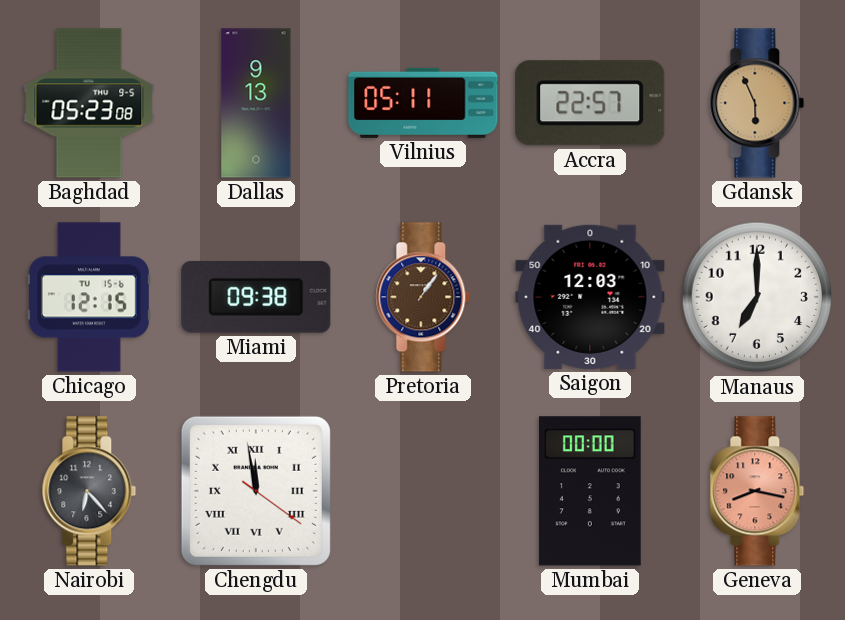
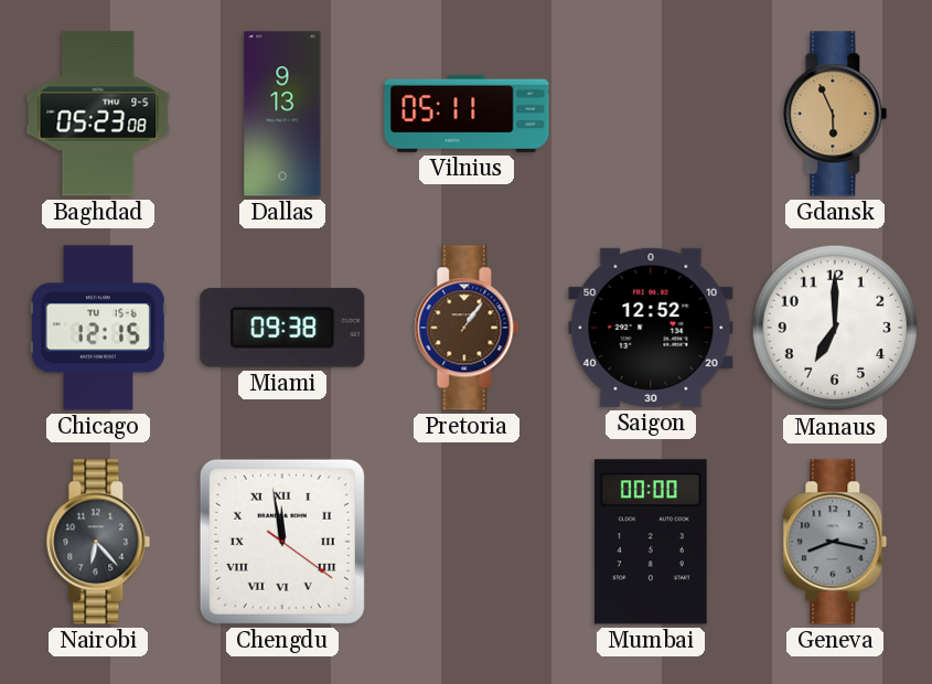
Accra: 22:57 -> none
Saigon: 12:03 -> 12:52
Geneva dial: salmon -> grey
